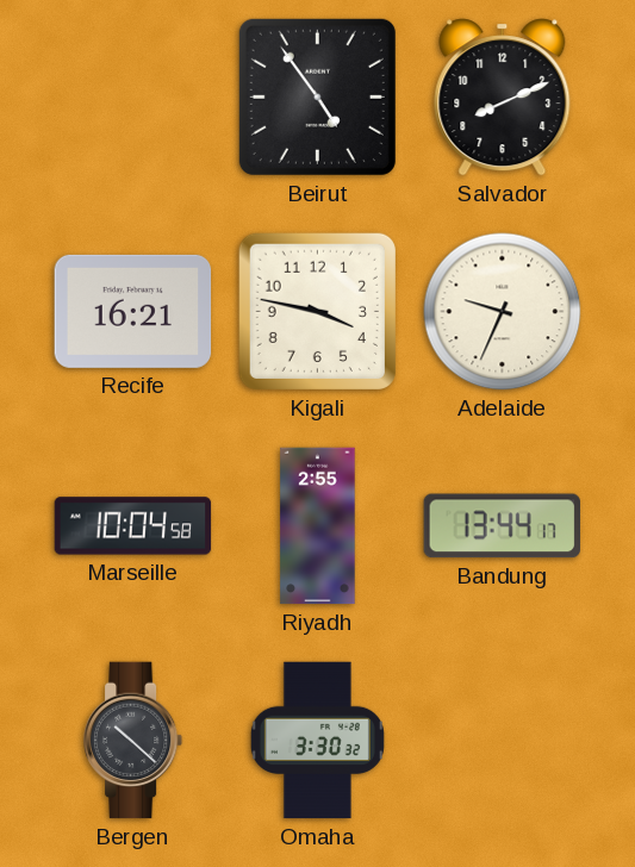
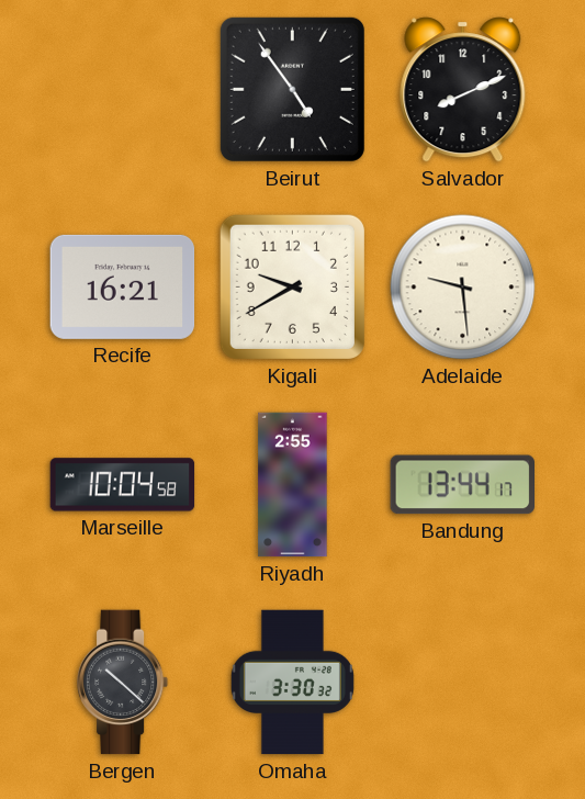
Kigali: 3:47 -> 9:40
Adelaide: 9:34 -> 9:29
